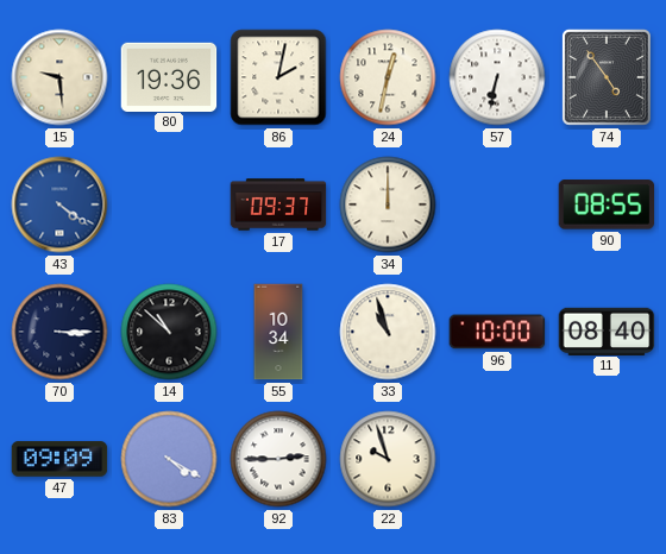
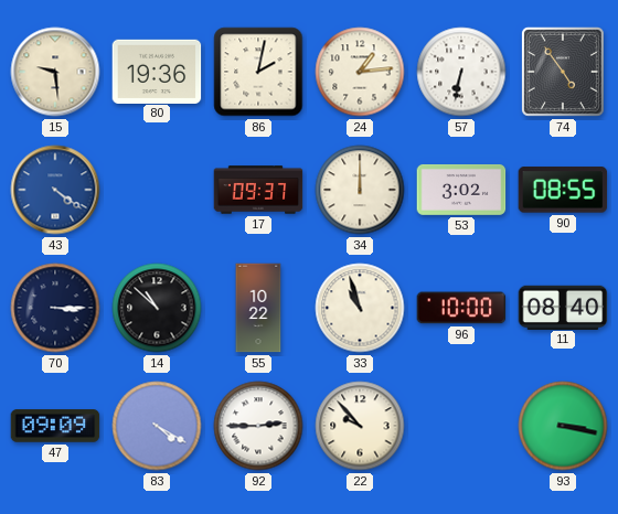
24: 12:32 -> 1:14
53: none -> 3:02
55: 10:34 -> 10:22
22: 9:57 -> 9:53
93: none -> 3:17
